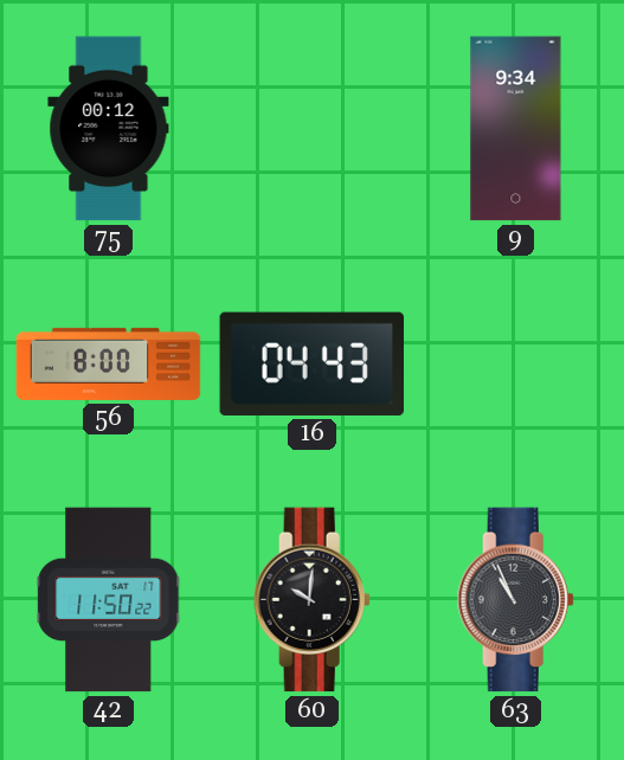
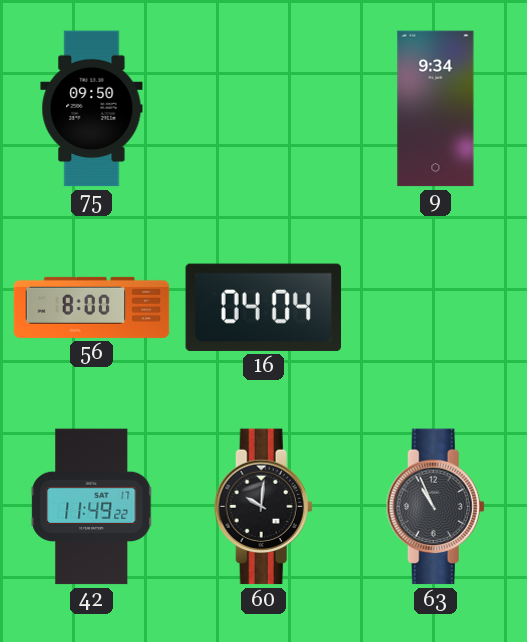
75: 00:12 -> 09:50
16: 04:43 -> 04:04
42: 11:50 -> 11:49
